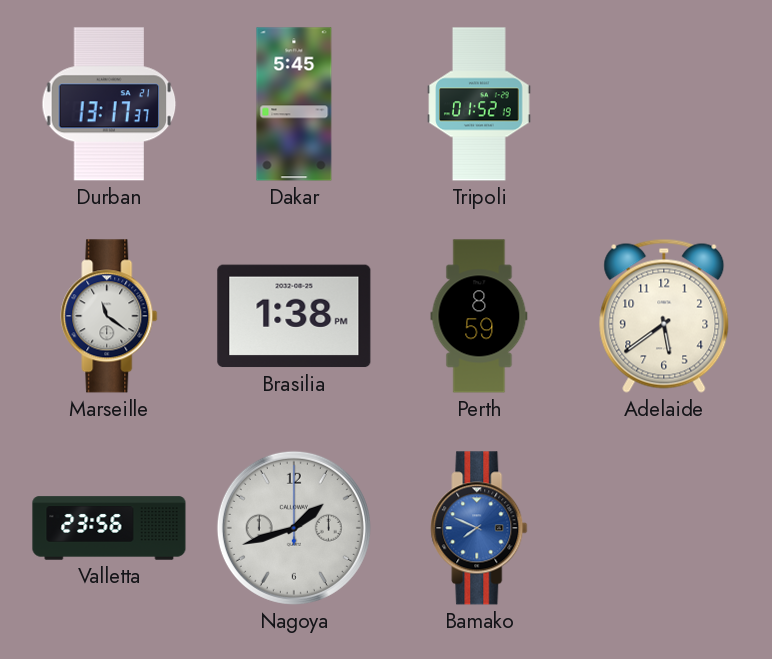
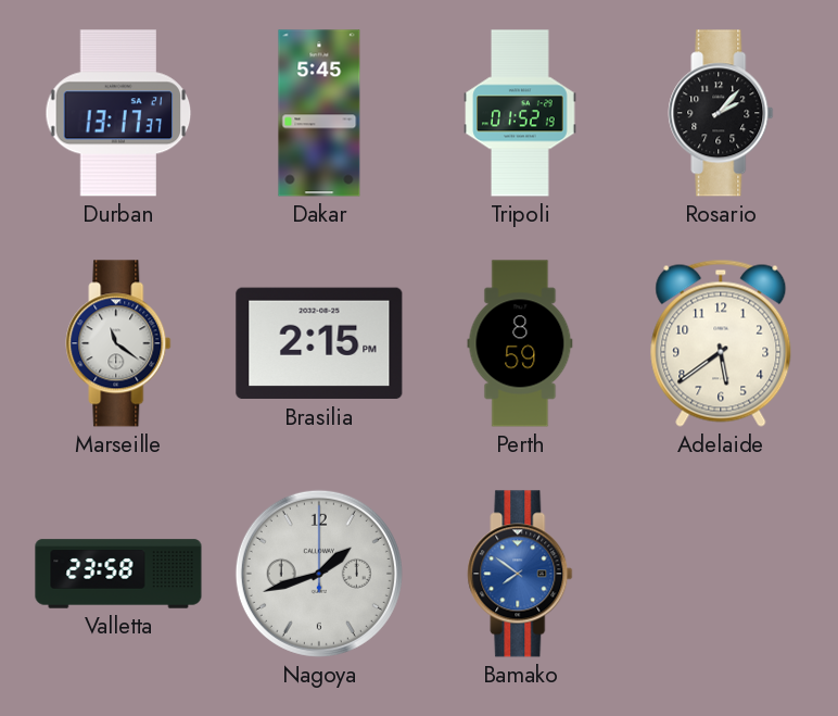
Rosario: none -> 2:07
Brasilia: 1:38 -> 2:15
Valletta: 23:56 -> 23:58
Bamako: 7:49 -> 7:51
